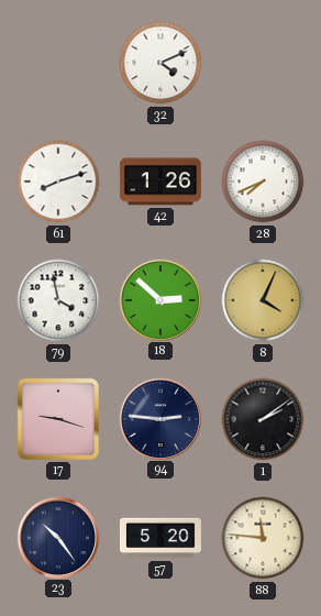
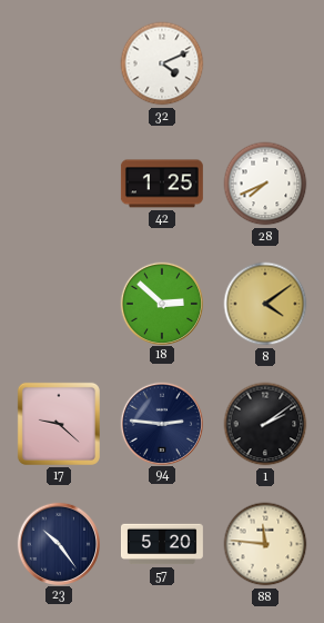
61: 8:12 -> none
42: 1:26 -> 1:25
79: 3:58 -> none
8: 4:04 -> 4:09
17: 9:18 -> 9:22
